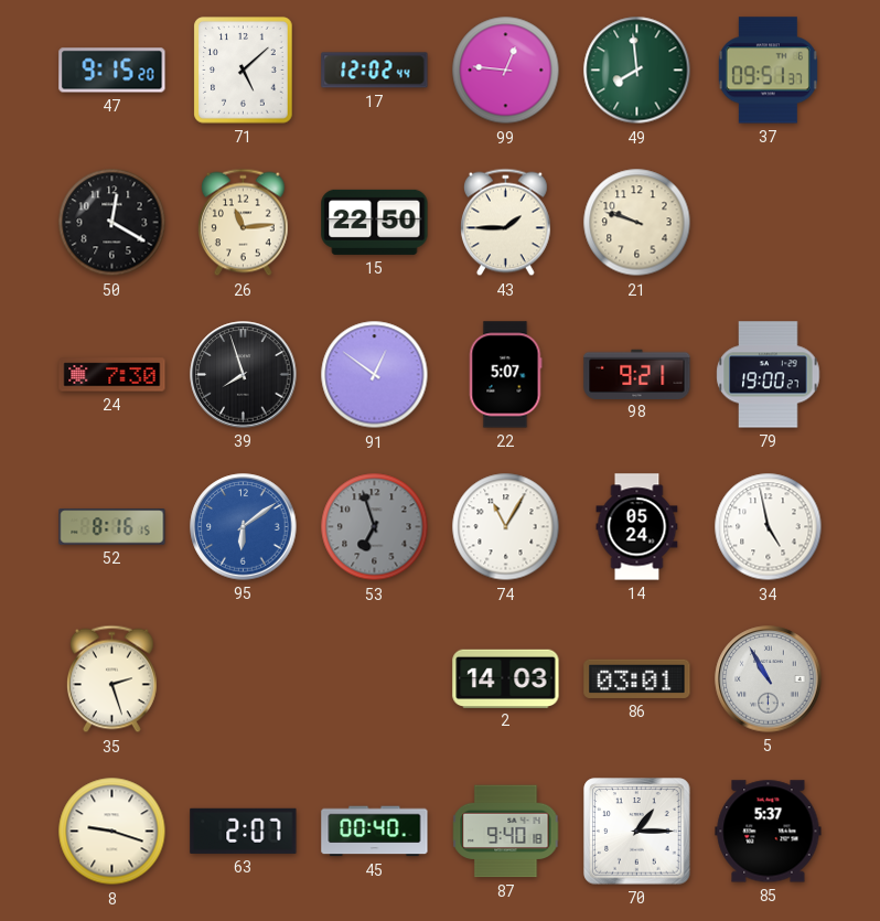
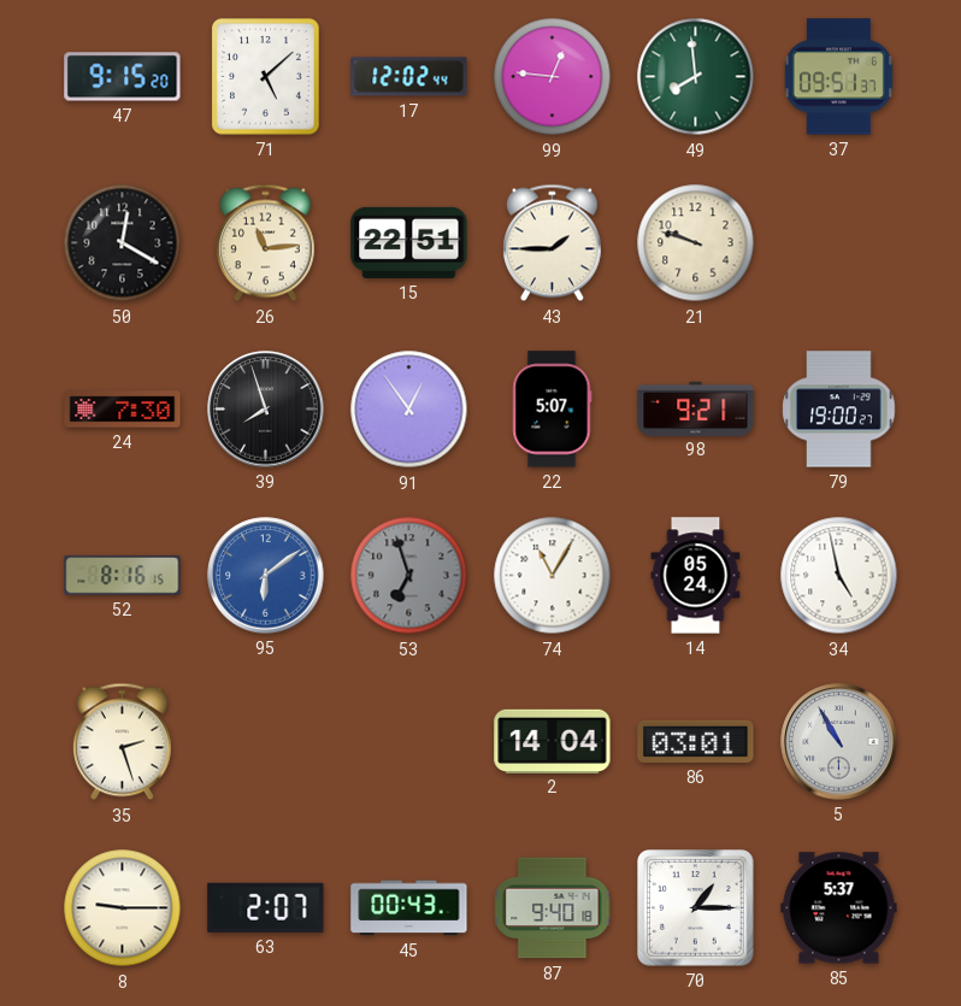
15: 22:50 -> 22:51
91: 12:51 -> 12:54
2: 14:03 -> 14:04
8: 9:18 -> 9:15
45: 00:40 -> 00:43
